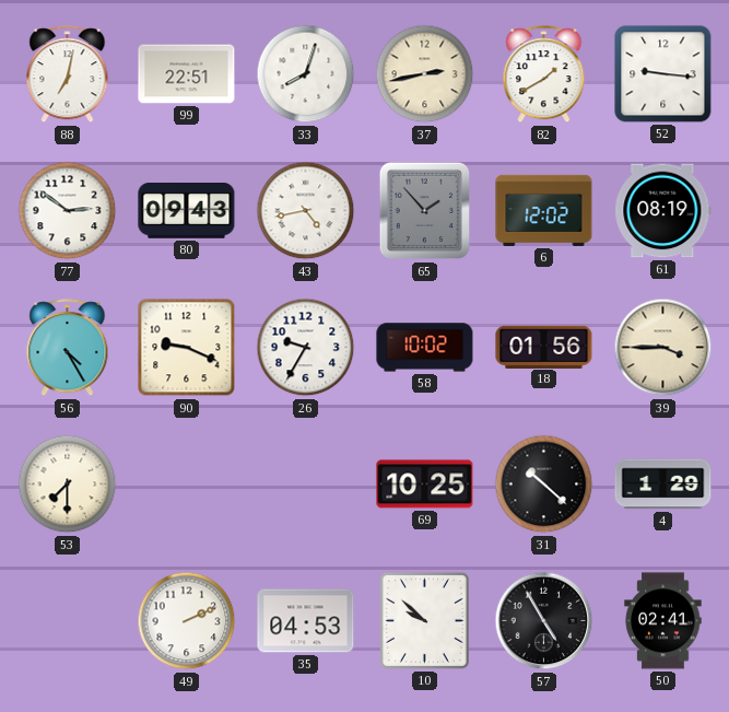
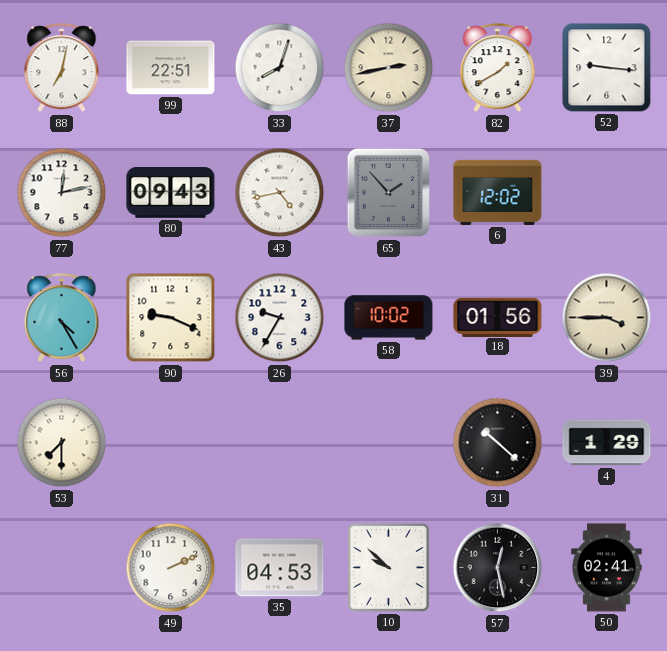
77: 2:51 -> 12:13
61: 08:19 -> none
69: 10:25 -> none
57: 4:55 -> 12:28
